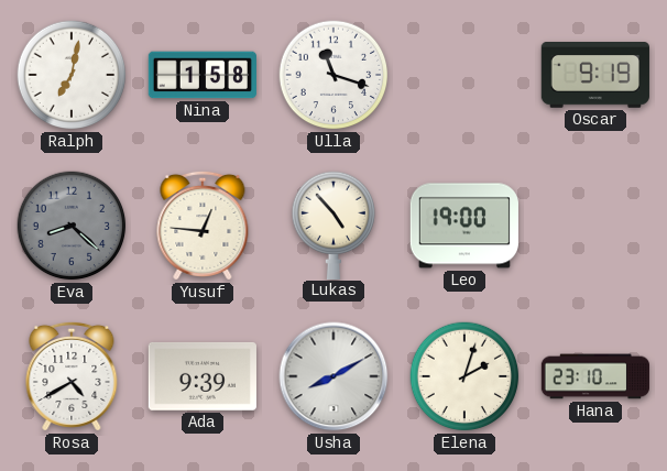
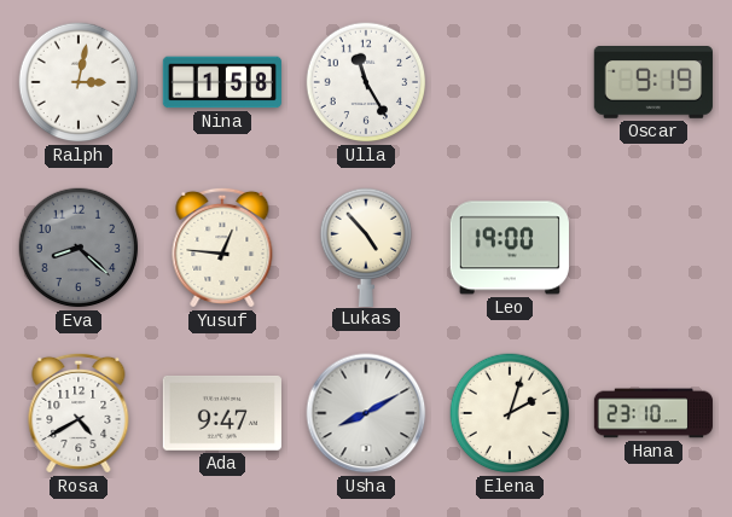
Ralph: 7:02 -> 3:02
Ulla: 11:18 -> 11:25
Ada: 9:39 -> 9:47
